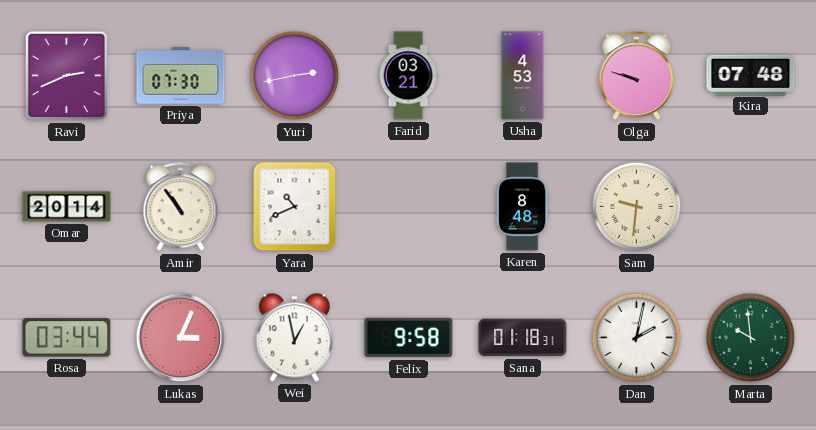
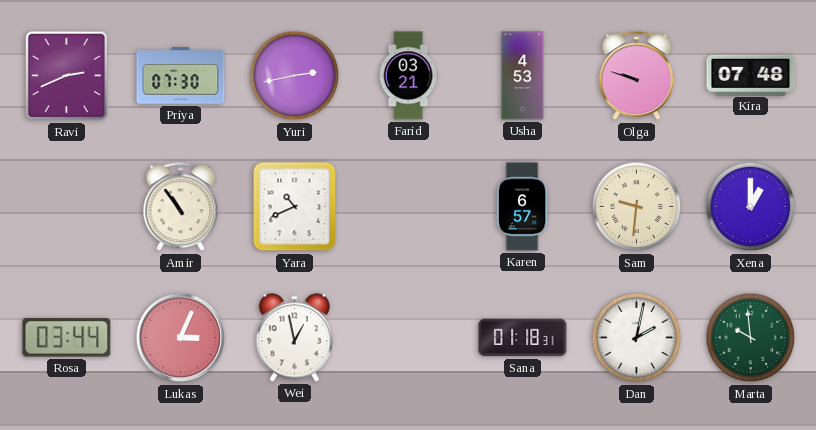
Omar: 20:14 -> none
Karen: 8:48 -> 6:57
Xena: none -> 1:00
Felix: 9:58 -> none
